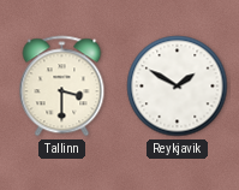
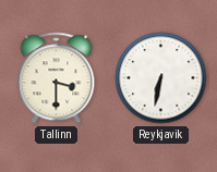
Reykjavik: 1:50 -> 6:32
